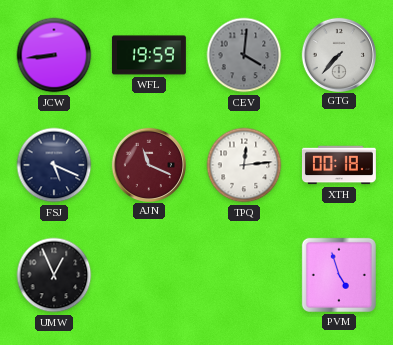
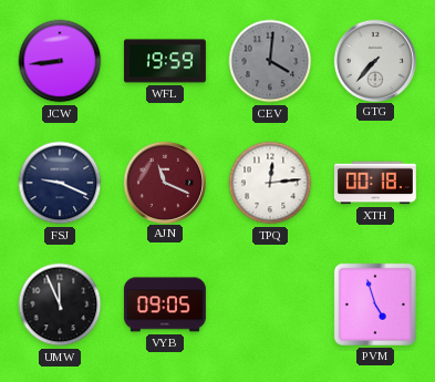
FSJ: 5:19 -> 9:19
UMW: 12:56 -> 11:56
VYB: none -> 09:05
